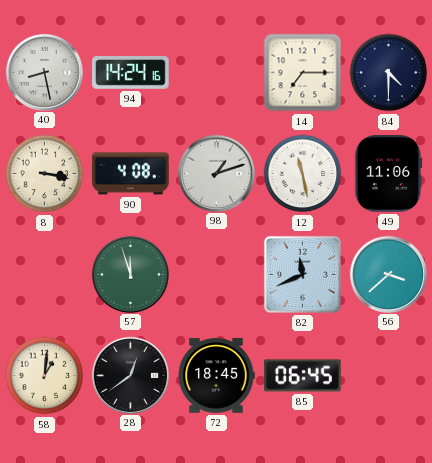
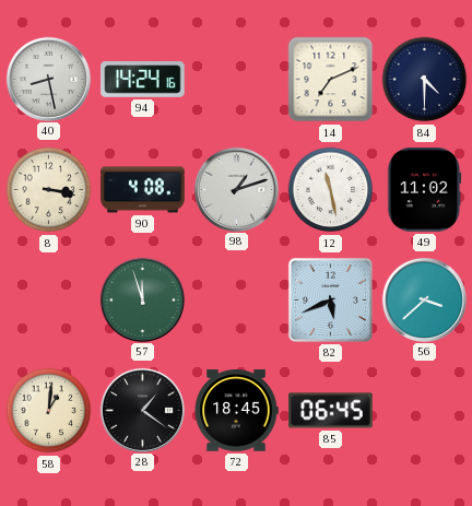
14: 7:15 -> 7:11
49: 11:06 -> 11:02
82: 11:41 -> 5:41
28: 12:39 -> 1:21
